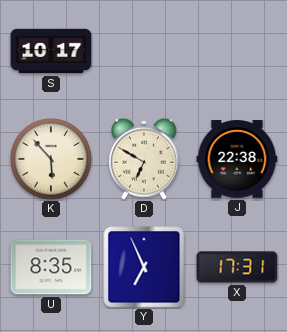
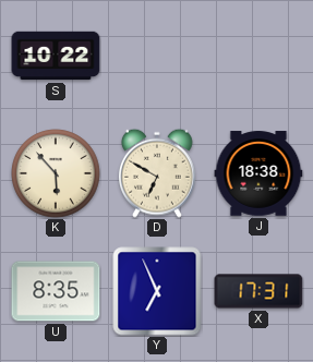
S: 10:17 -> 10:22
J: 22:38 -> 18:38
